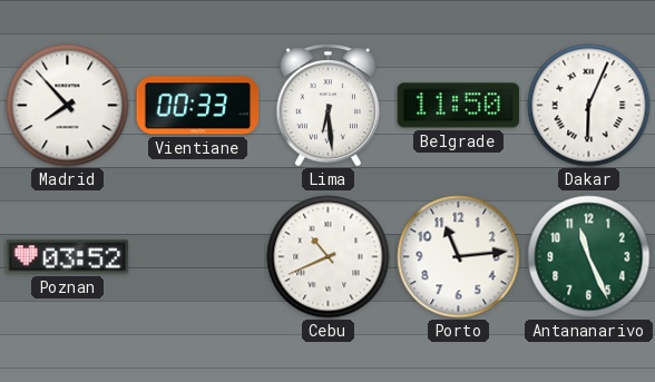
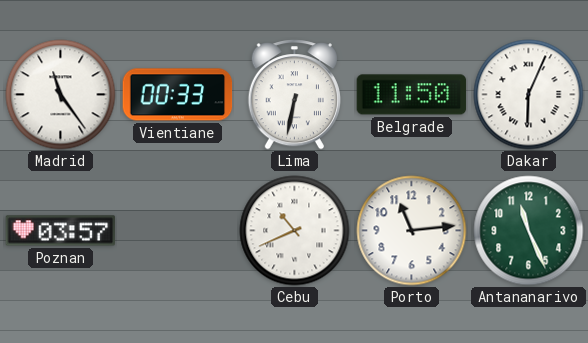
Madrid: 7:53 -> 11:24
Lima: 6:29 -> 6:32
Poznan: 03:52 -> 03:57
